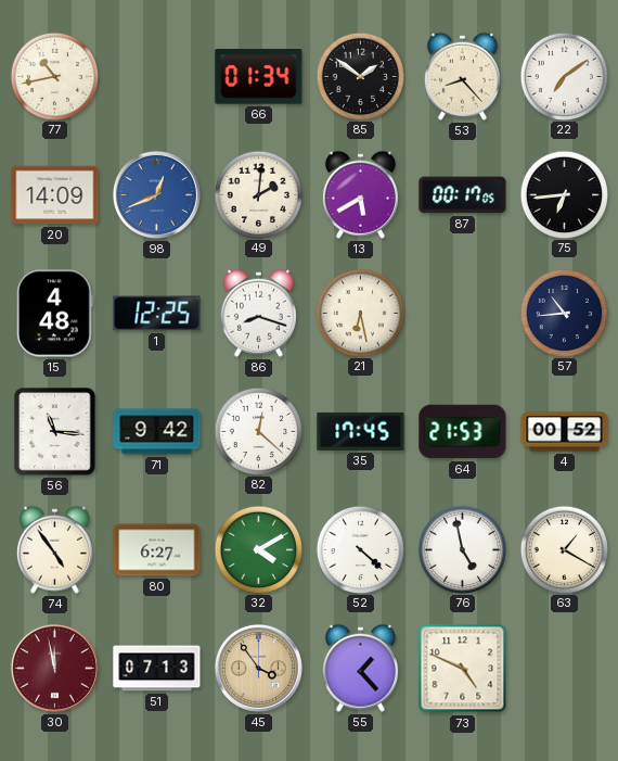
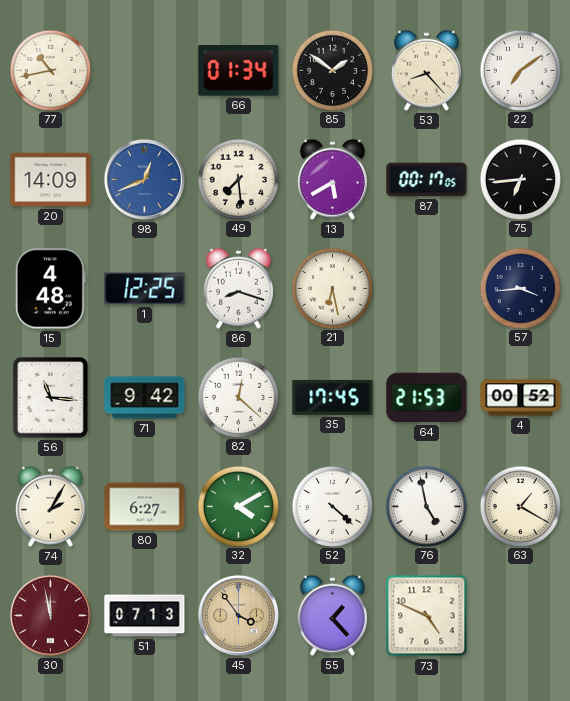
49: 2:01 -> 7:29
57: 10:44 -> 3:44
74: 4:54 -> 2:05
